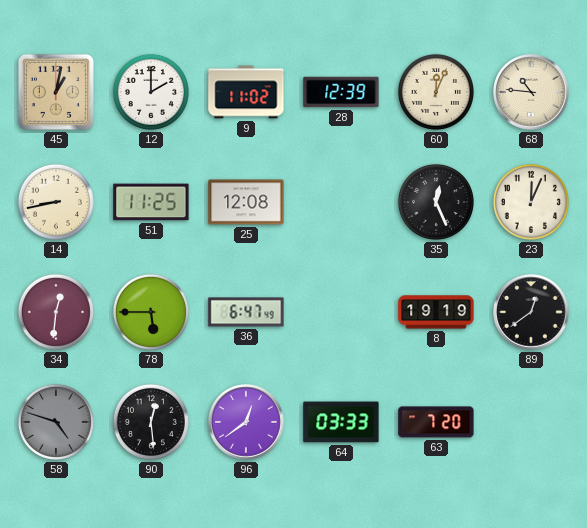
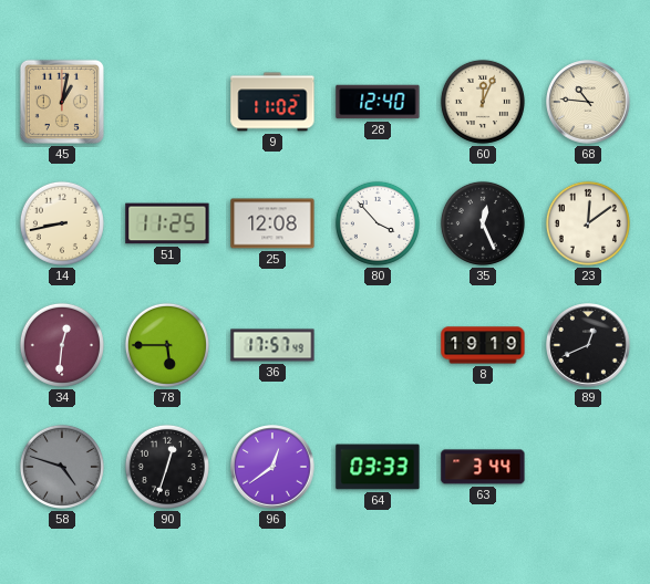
12: 2:00 -> none
28: 12:39 -> 12:40
80: none -> 3:53
23: 12:04 -> 12:09
36: 6:47 -> 17:57
89: 12:39 -> 12:41
90: 12:29 -> 12:33
63: 7:20 -> 3:44
